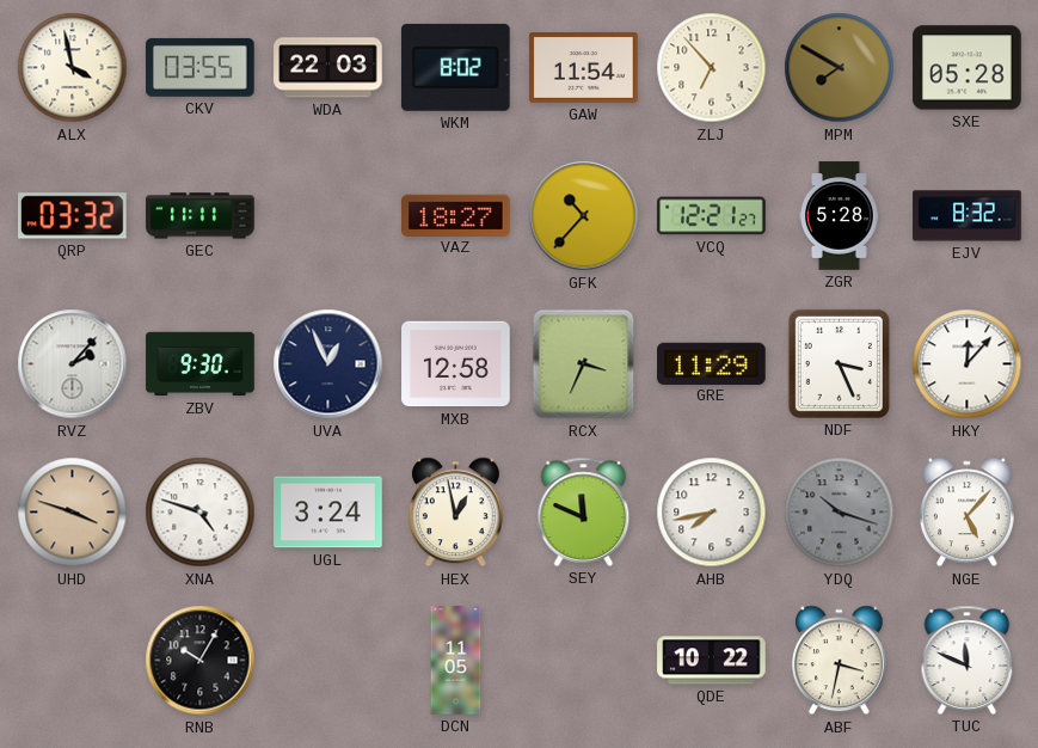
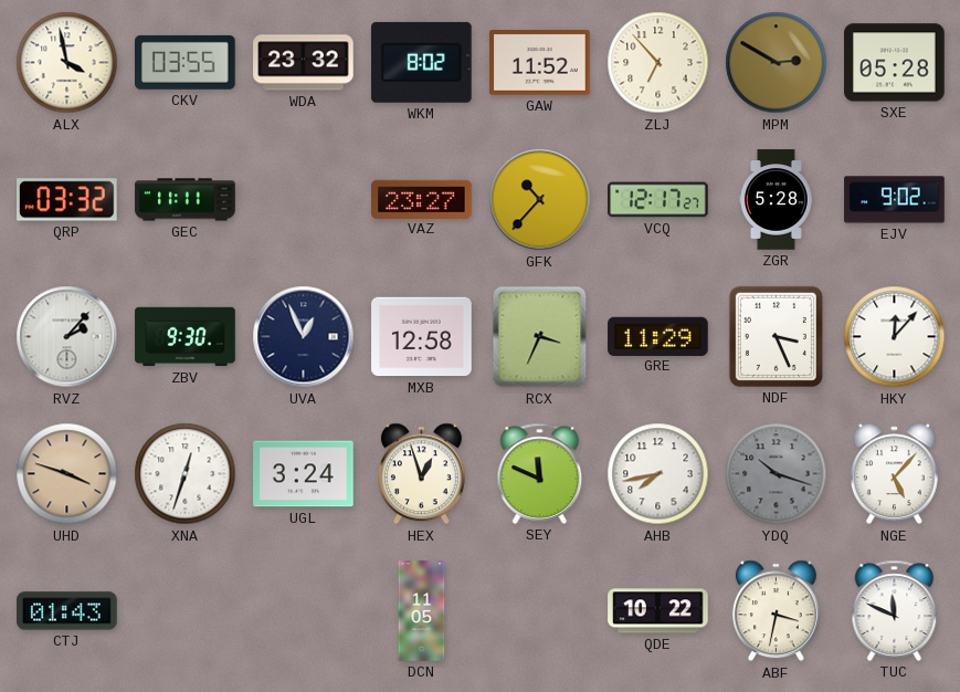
WDA: 22:03 -> 23:32
GAW: 11:54 -> 11:52
MPM: 7:50 -> 2:50
VAZ: 18:27 -> 23:27
VCQ: 12:21 -> 12:17
EJV: 8:32 -> 9:02
XNA: 4:48 -> 12:33
HEX: 12:58 -> 12:57
CTJ: none -> 01:43
RNB: 10:05 -> none
